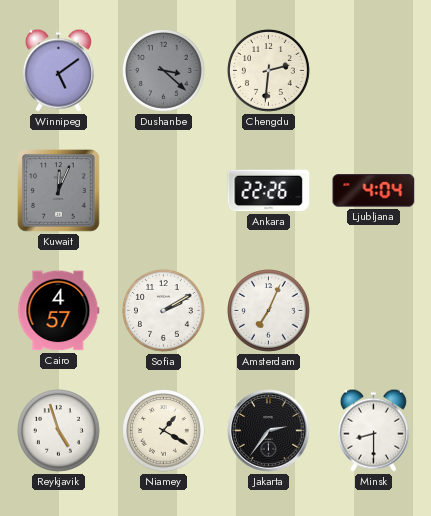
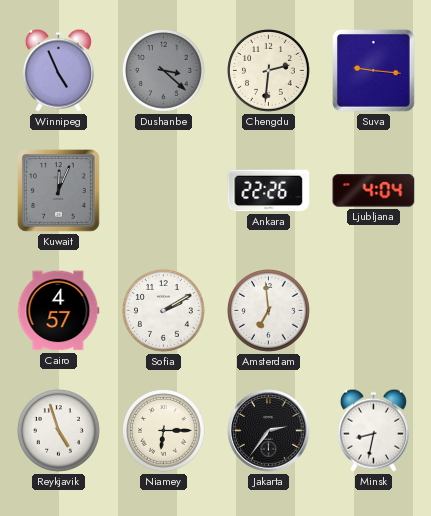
Winnipeg: 5:09 -> 4:56
Suva: none -> 9:16
Amsterdam: 7:04 -> 6:59
Niamey: 1:20 -> 6:15
Minsk: 8:30 -> 8:32
